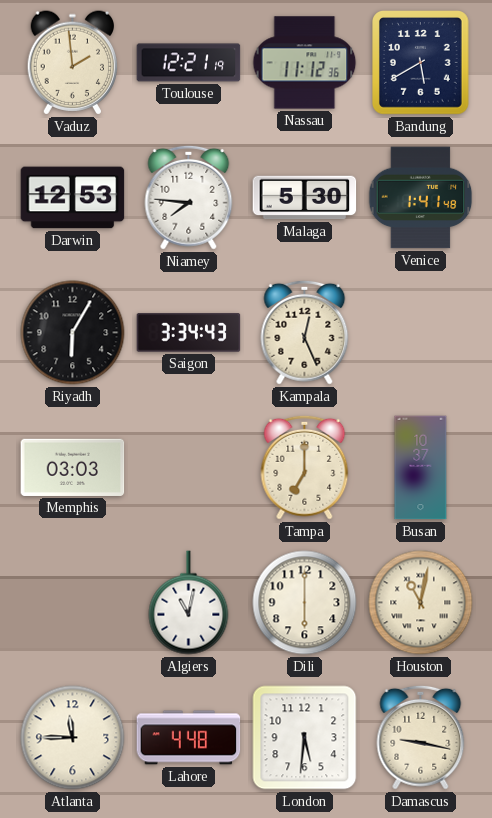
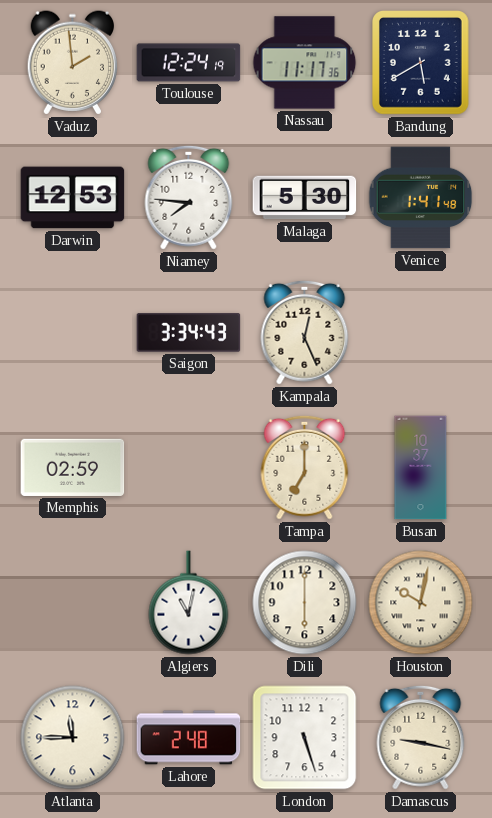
Toulouse: 12:21 -> 12:24
Nassau: 11:12 -> 11:17
Riyadh: 6:05 -> none
Memphis: 03:03 -> 02:59
Houston: 11:02 -> 10:02
Lahore: 4:48 -> 2:48
London: 5:31 -> 5:27
